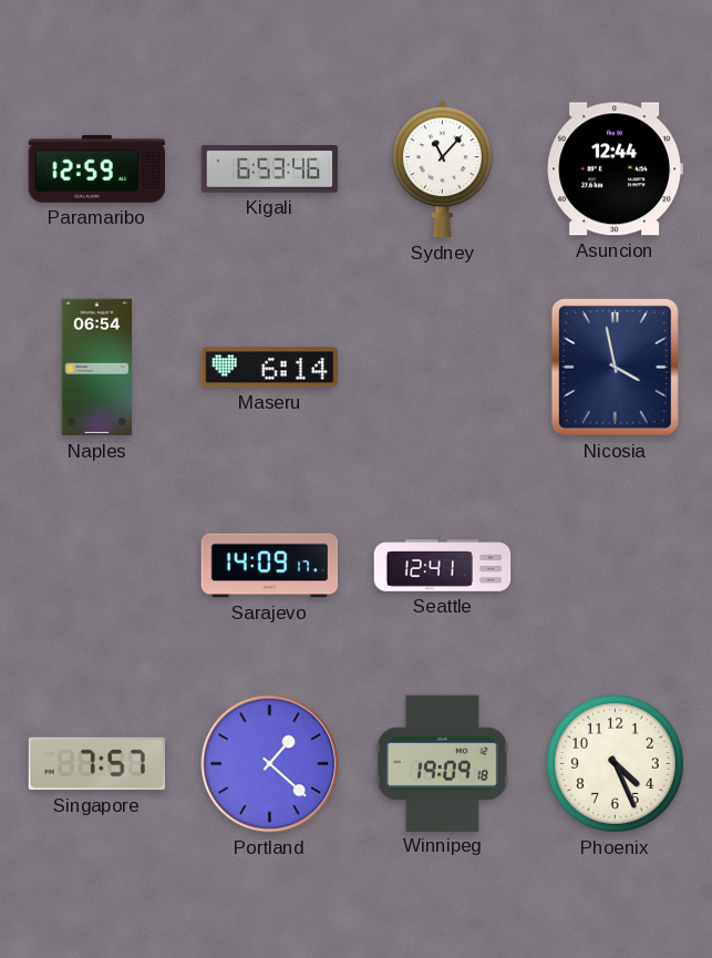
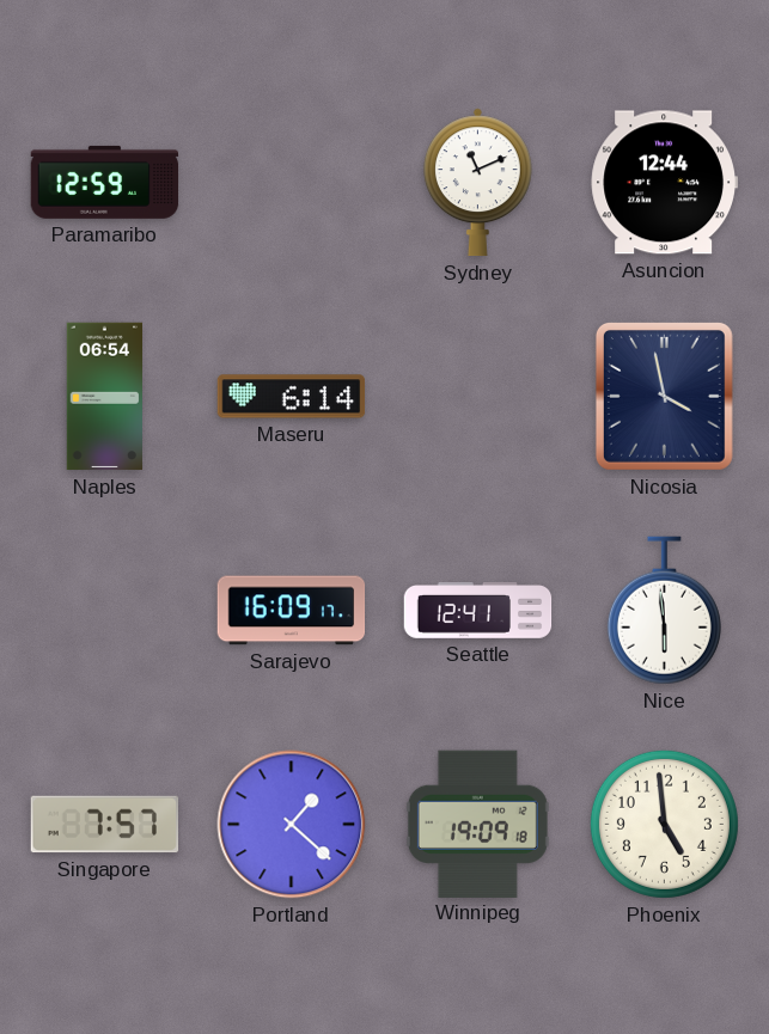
Kigali: 6:53 -> none
Sydney: 11:07 -> 11:11
Sarajevo: 14:09 -> 16:09
Nice: none -> 5:59
Phoenix: 4:26 -> 4:59
